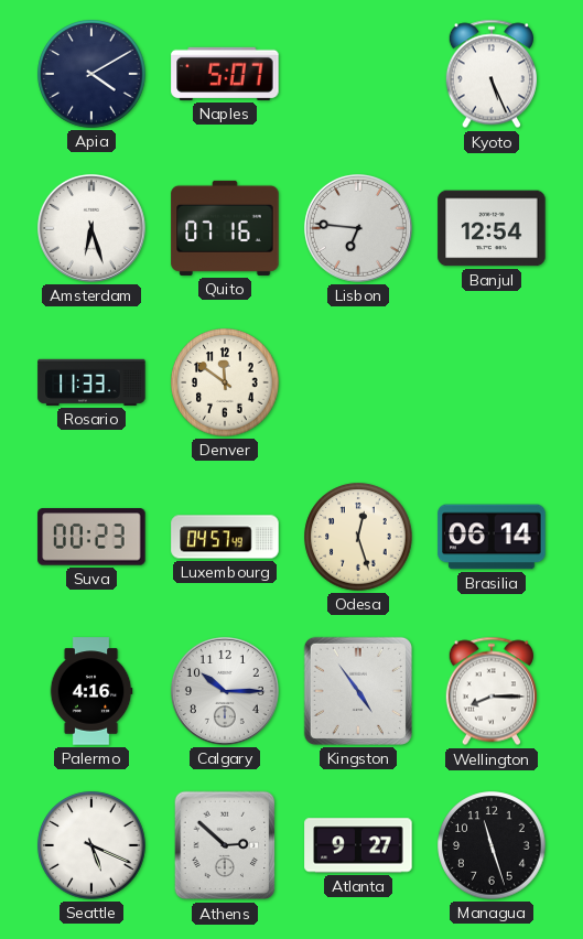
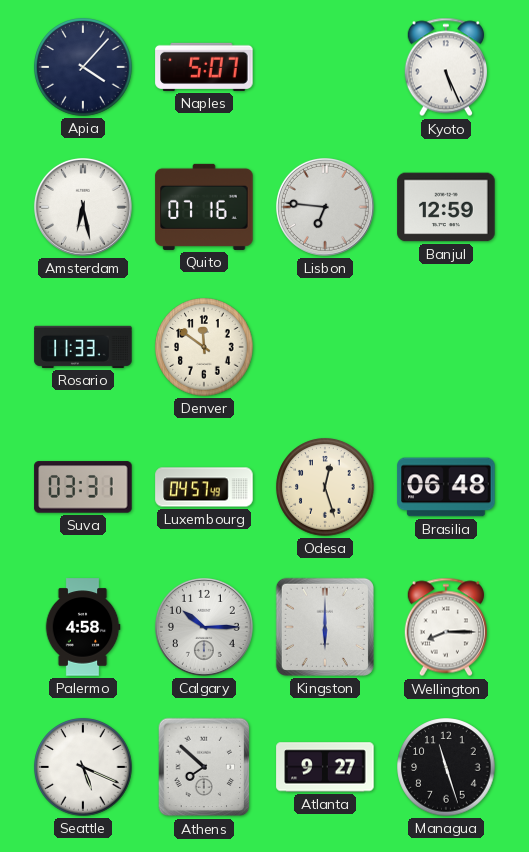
Apia: 4:10 -> 4:07
Amsterdam: 6:27 -> 6:28
Banjul: 12:54 -> 12:59
Suva: 00:23 -> 03:31
Brasilia: 06:14 -> 06:48
Palermo: 4:16 -> 4:58
Kingston: 4:54 -> 6:00
Athens: 2:52 -> 7:52
